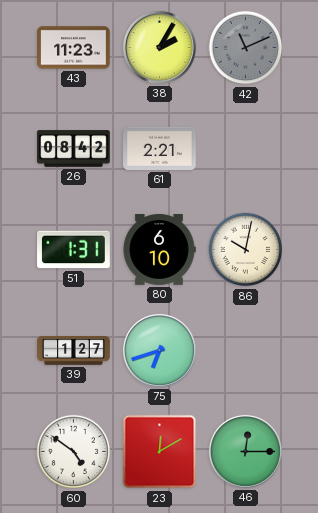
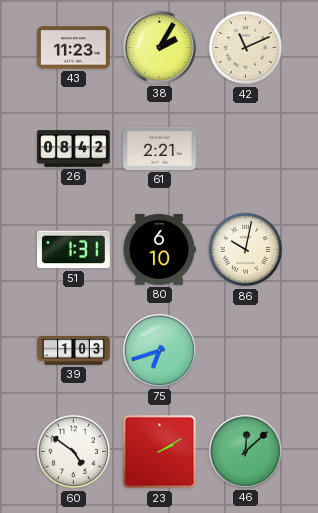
42 dial: grey -> cream
39: 1:27 -> 1:03
23: 12:10 -> 2:10
46: 12:15 -> 12:08
